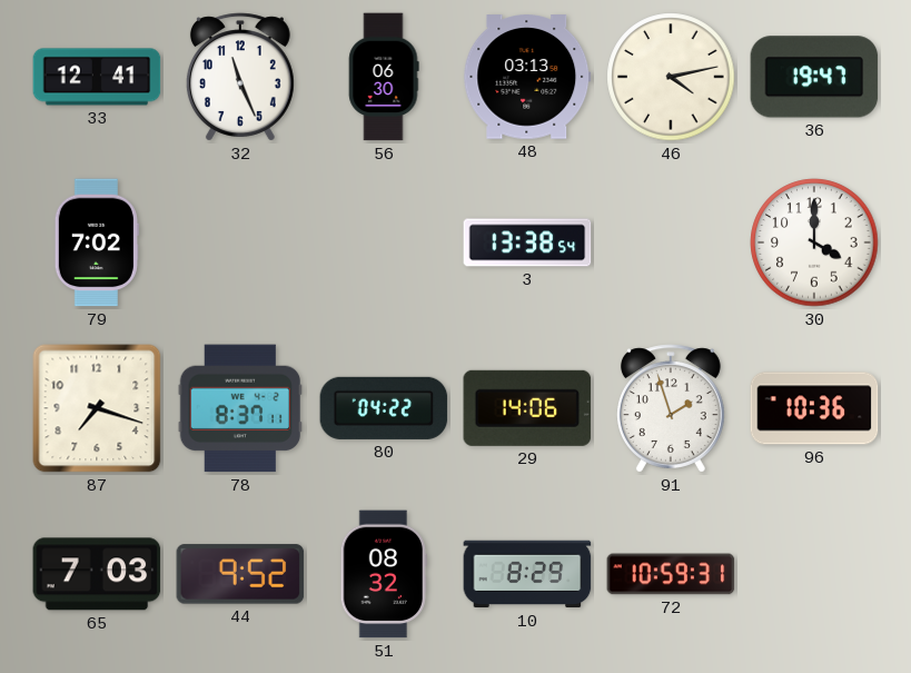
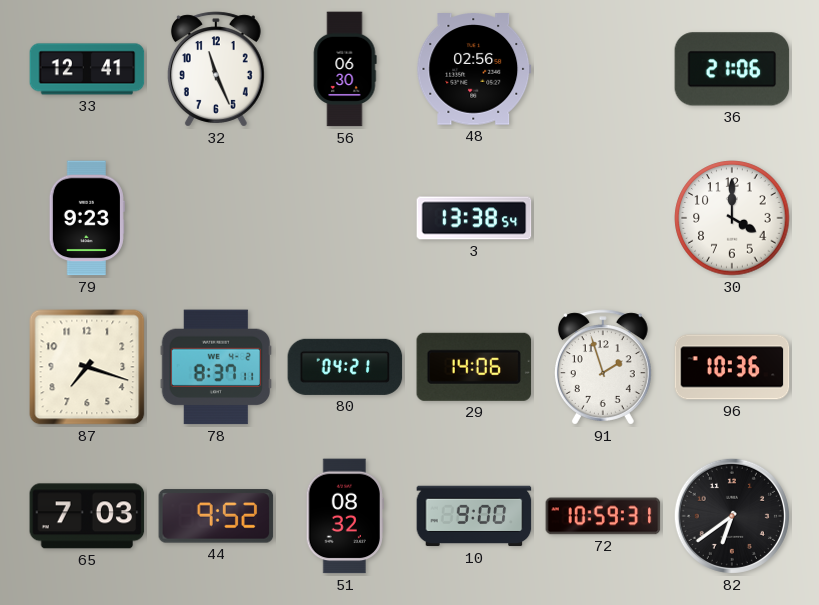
48: 03:13 -> 02:56
46: 4:13 -> none
36: 19:47 -> 21:06
79: 7:02 -> 9:23
80: 04:22 -> 04:21
10: 8:29 -> 9:00
82: none -> 6:39
